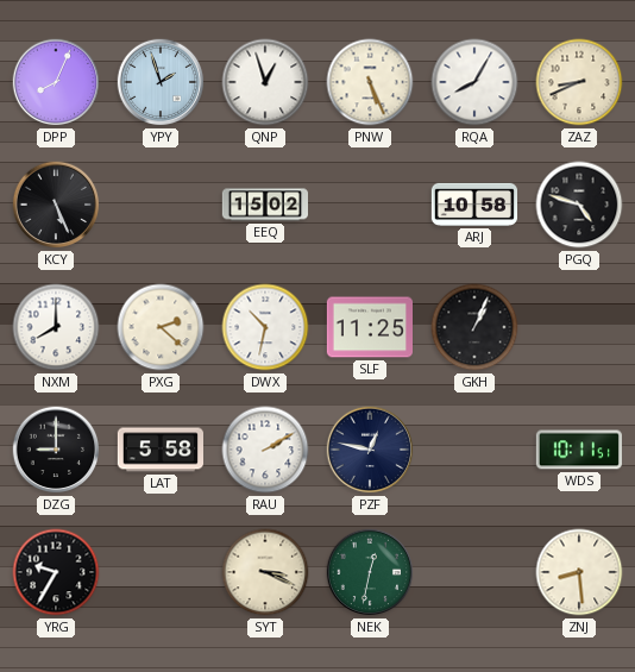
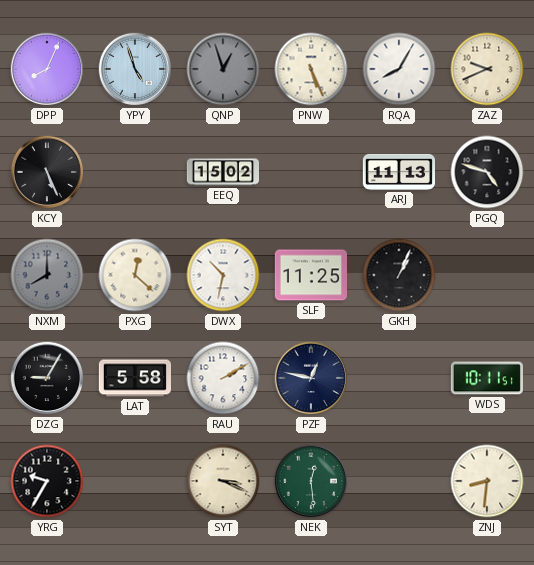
YPY: 1:57 -> 4:57
QNP dial: white -> grey
ZAZ: 8:41 -> 9:41
ARJ: 10:58 -> 11:13
NXM dial: white -> grey
PXG: 2:22 -> 12:22
DZG: 9:00 -> 9:05
NEK: 12:32 -> 12:29
ZNJ: 8:29 -> 8:31
